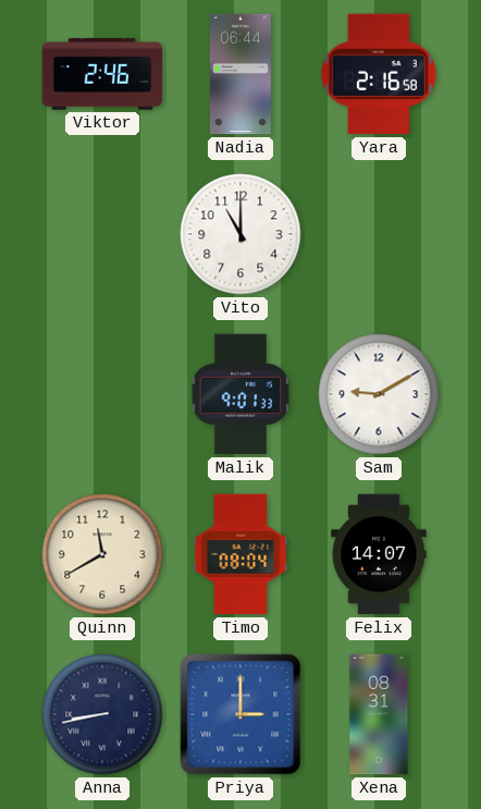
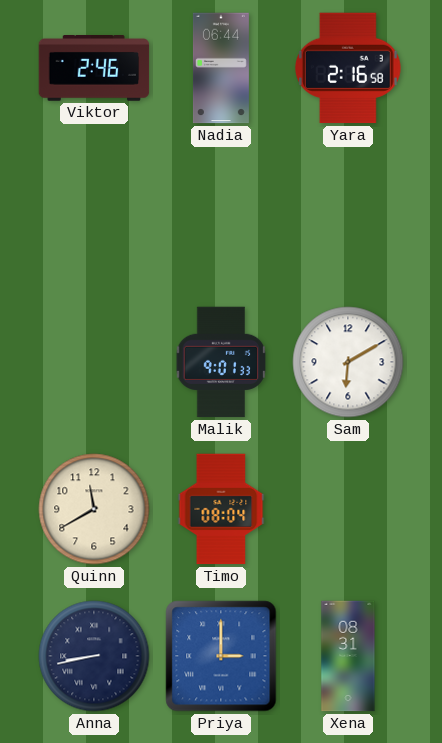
Vito: 11:00 -> none
Sam: 9:10 -> 6:10
Felix: 14:07 -> none
